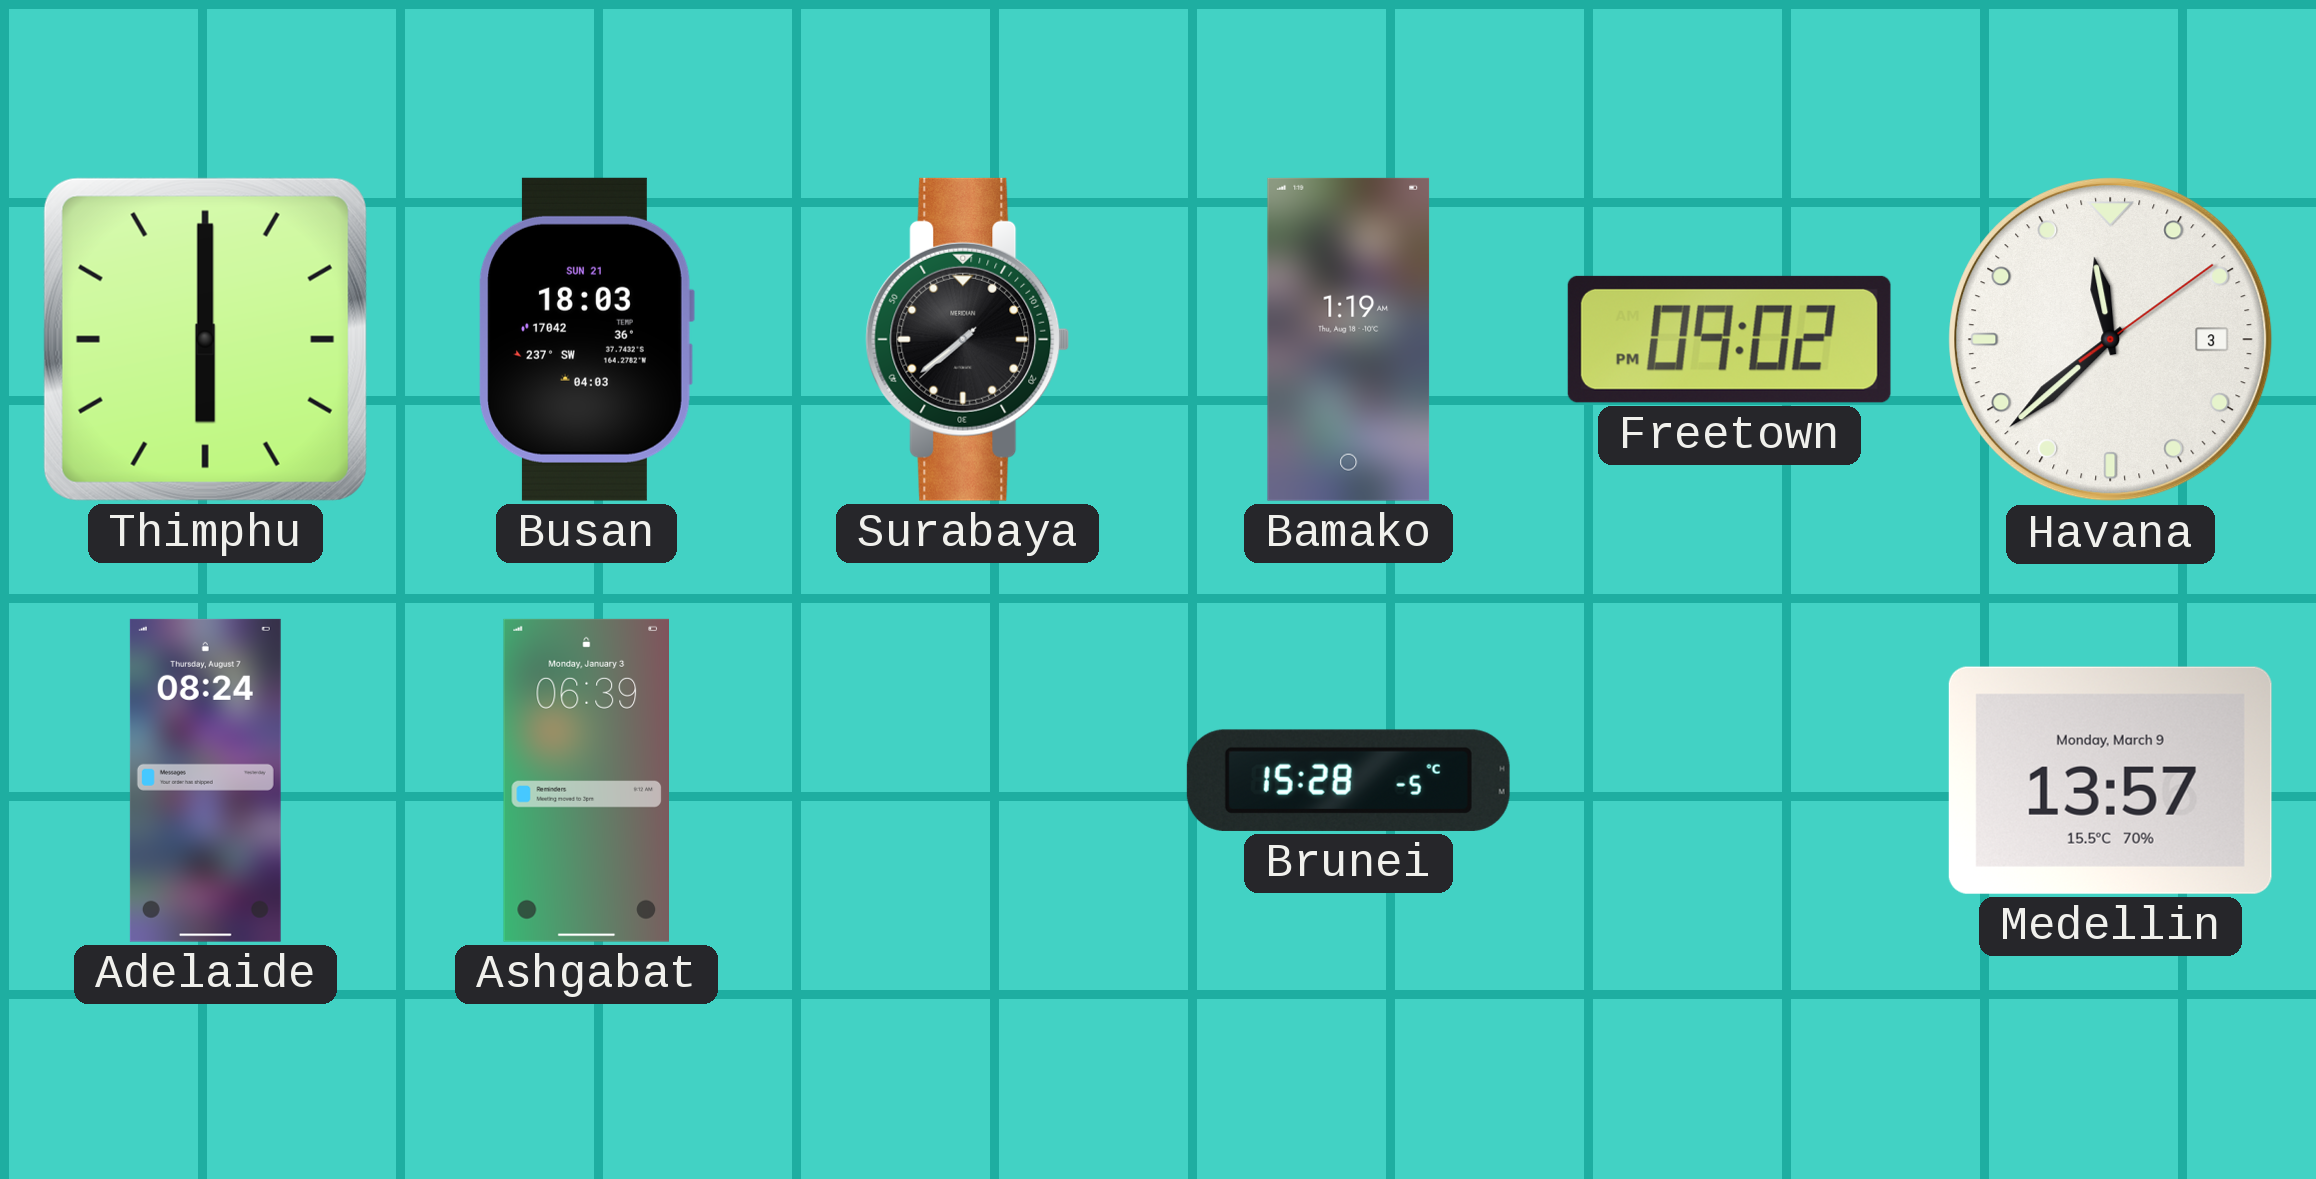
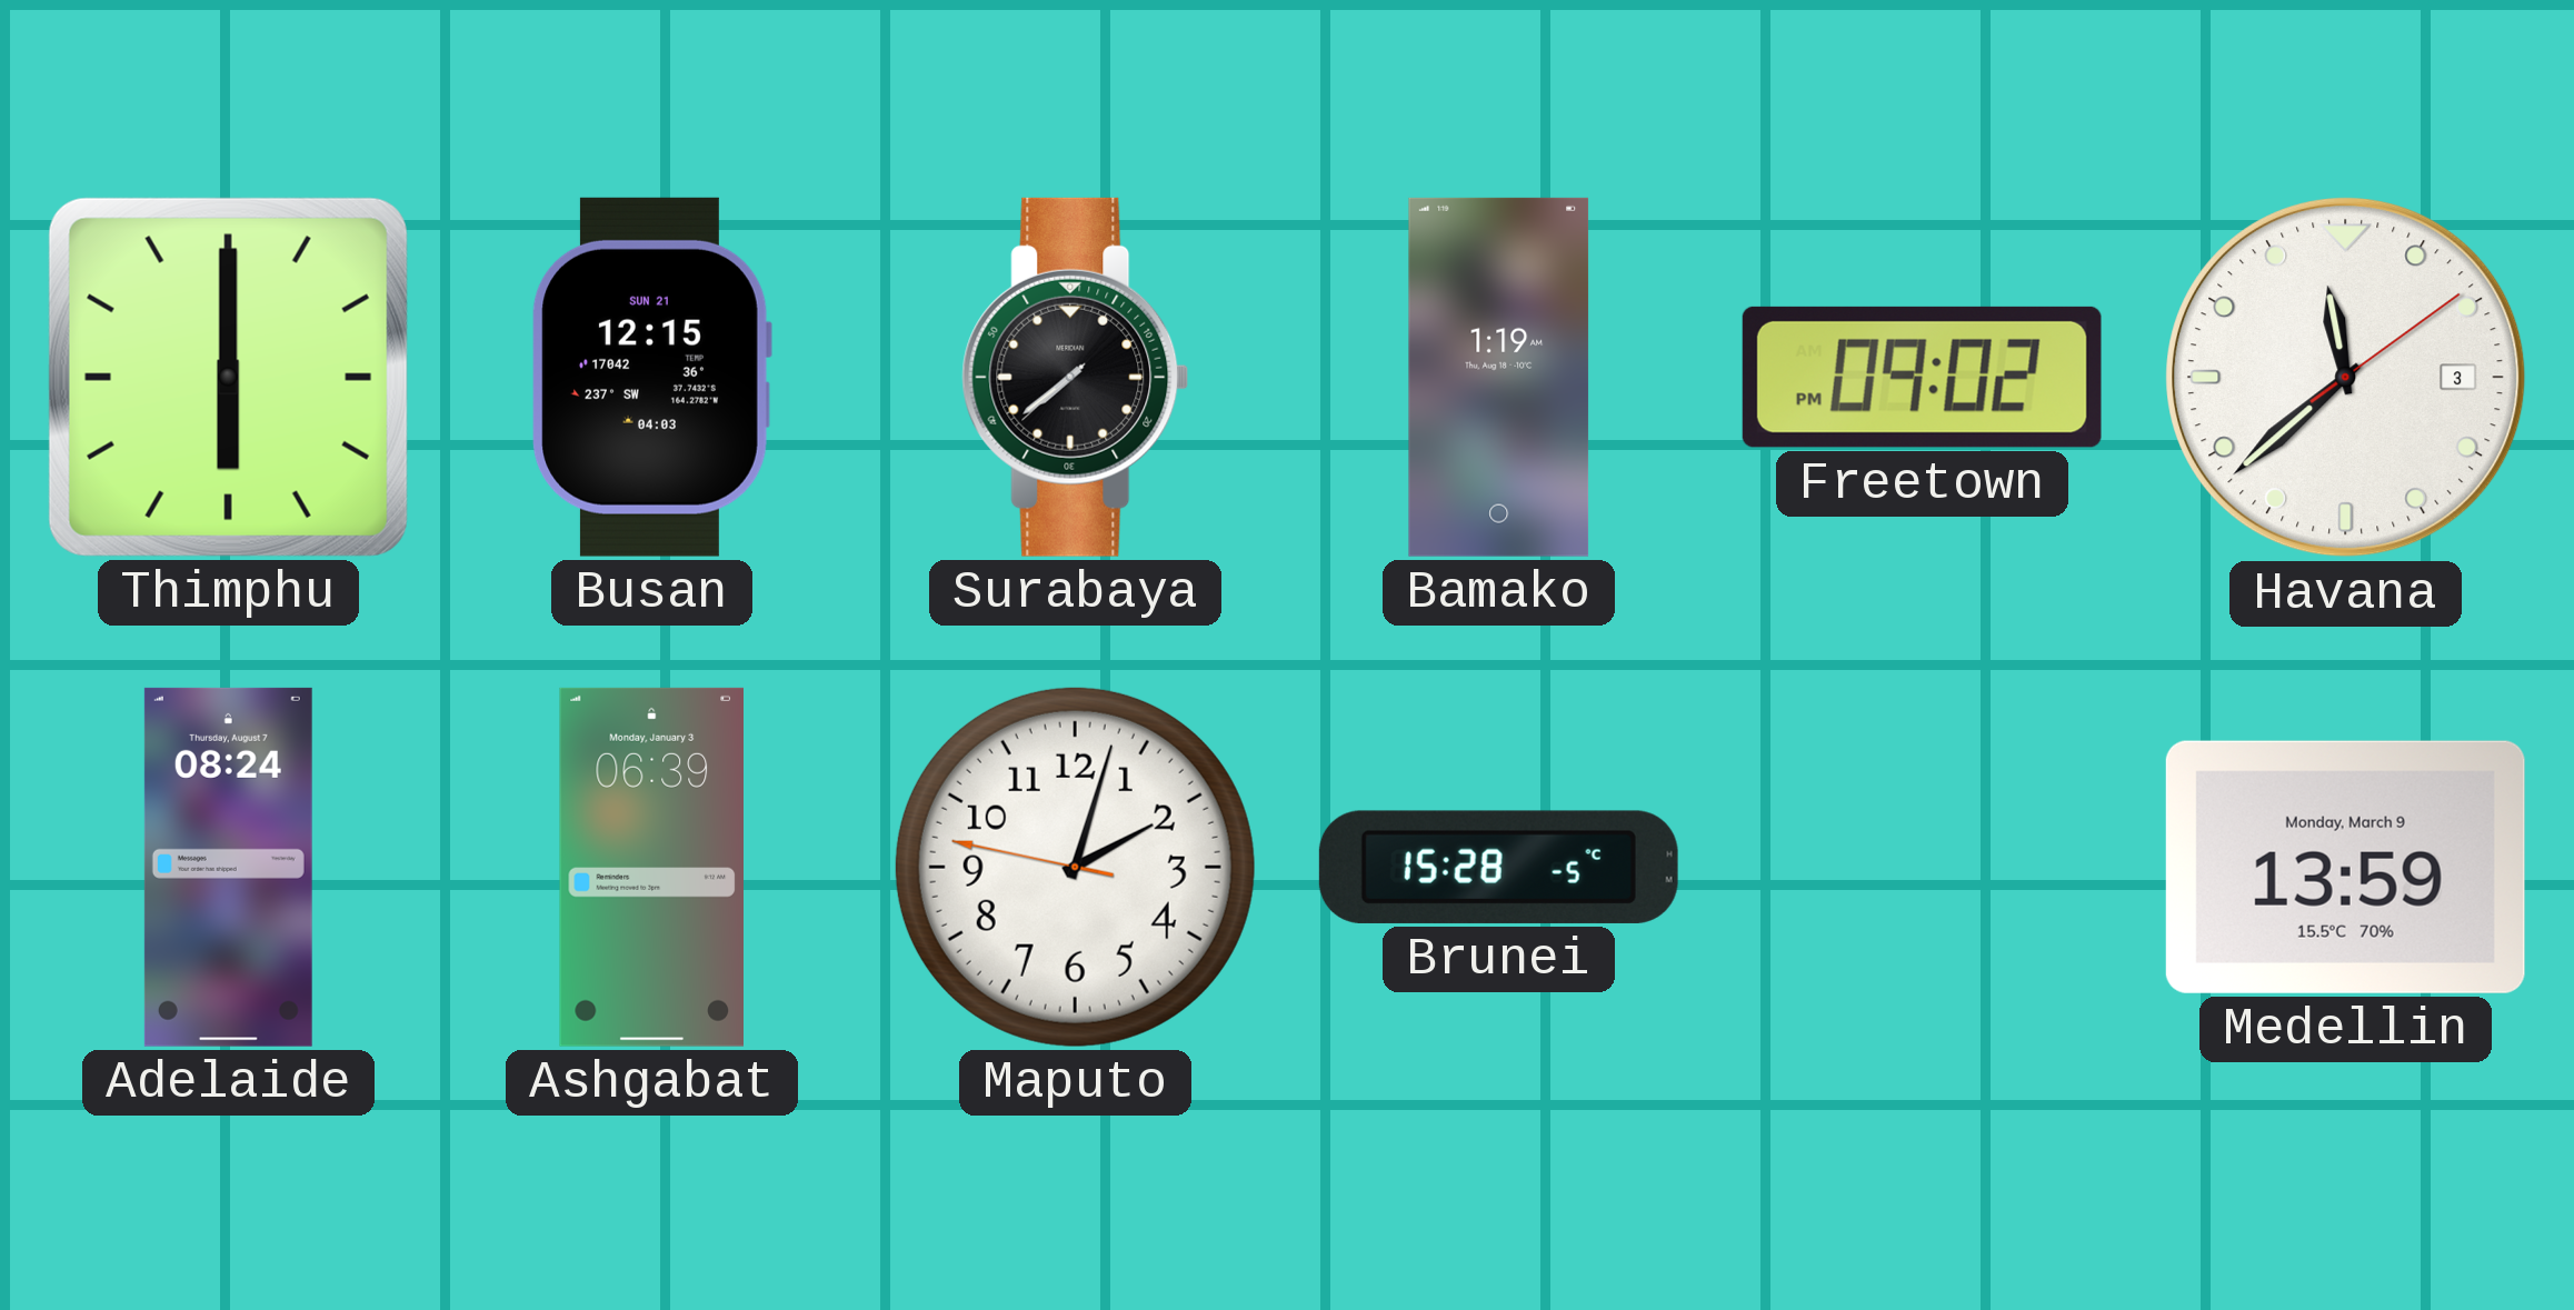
Busan: 18:03 -> 12:15
Maputo: none -> 2:02
Medellin: 13:57 -> 13:59
